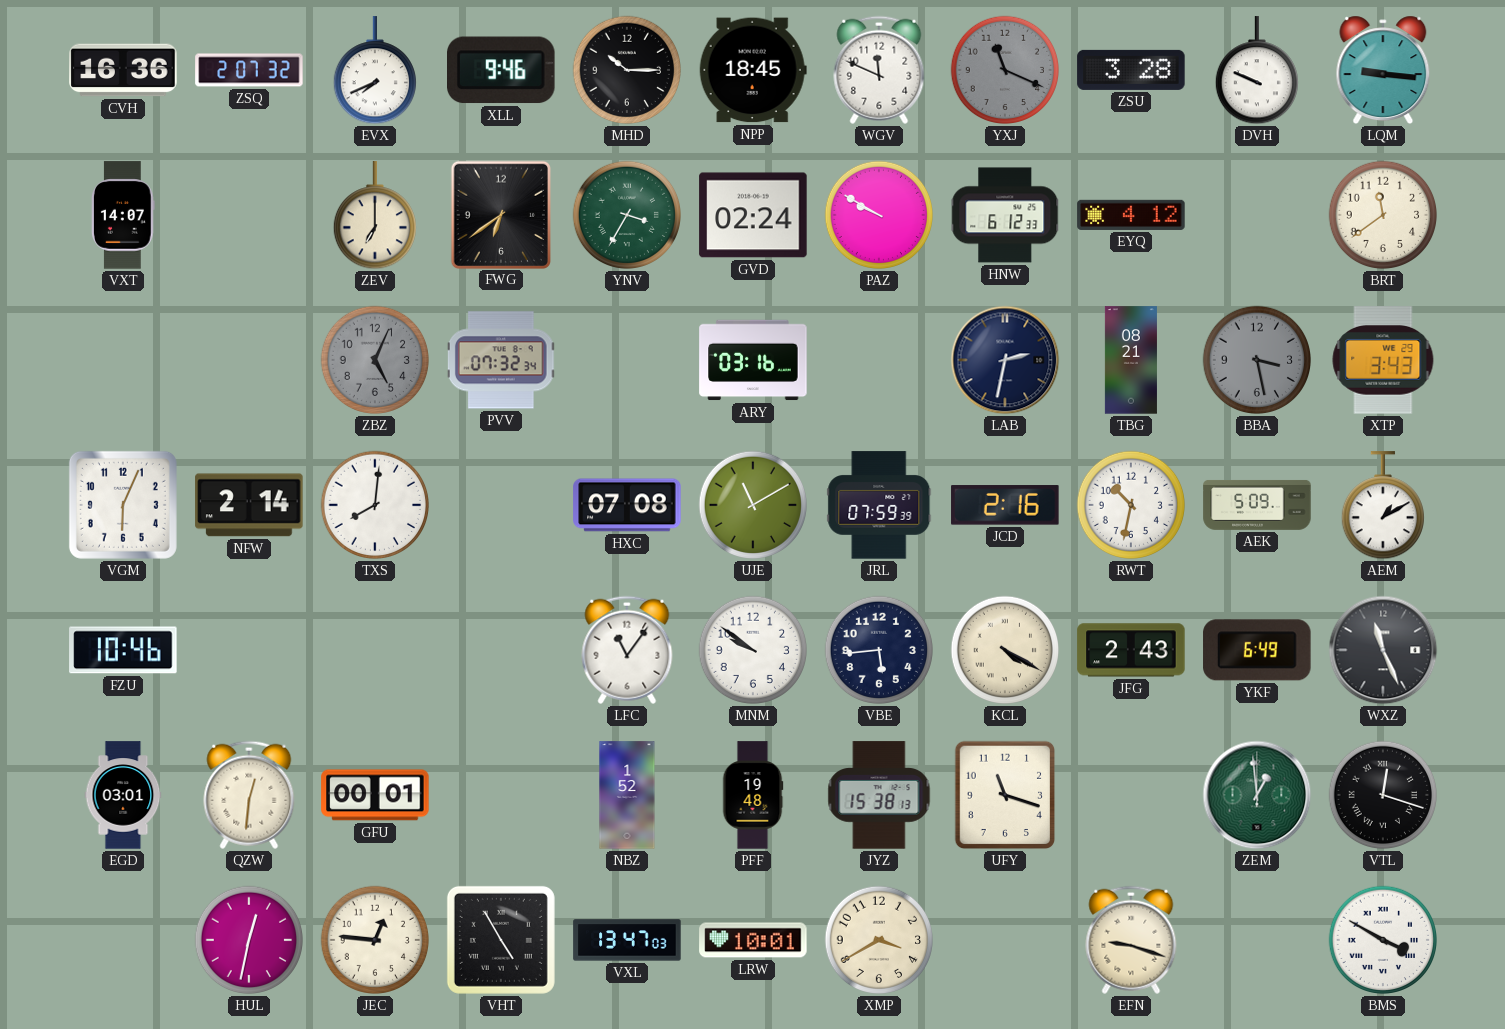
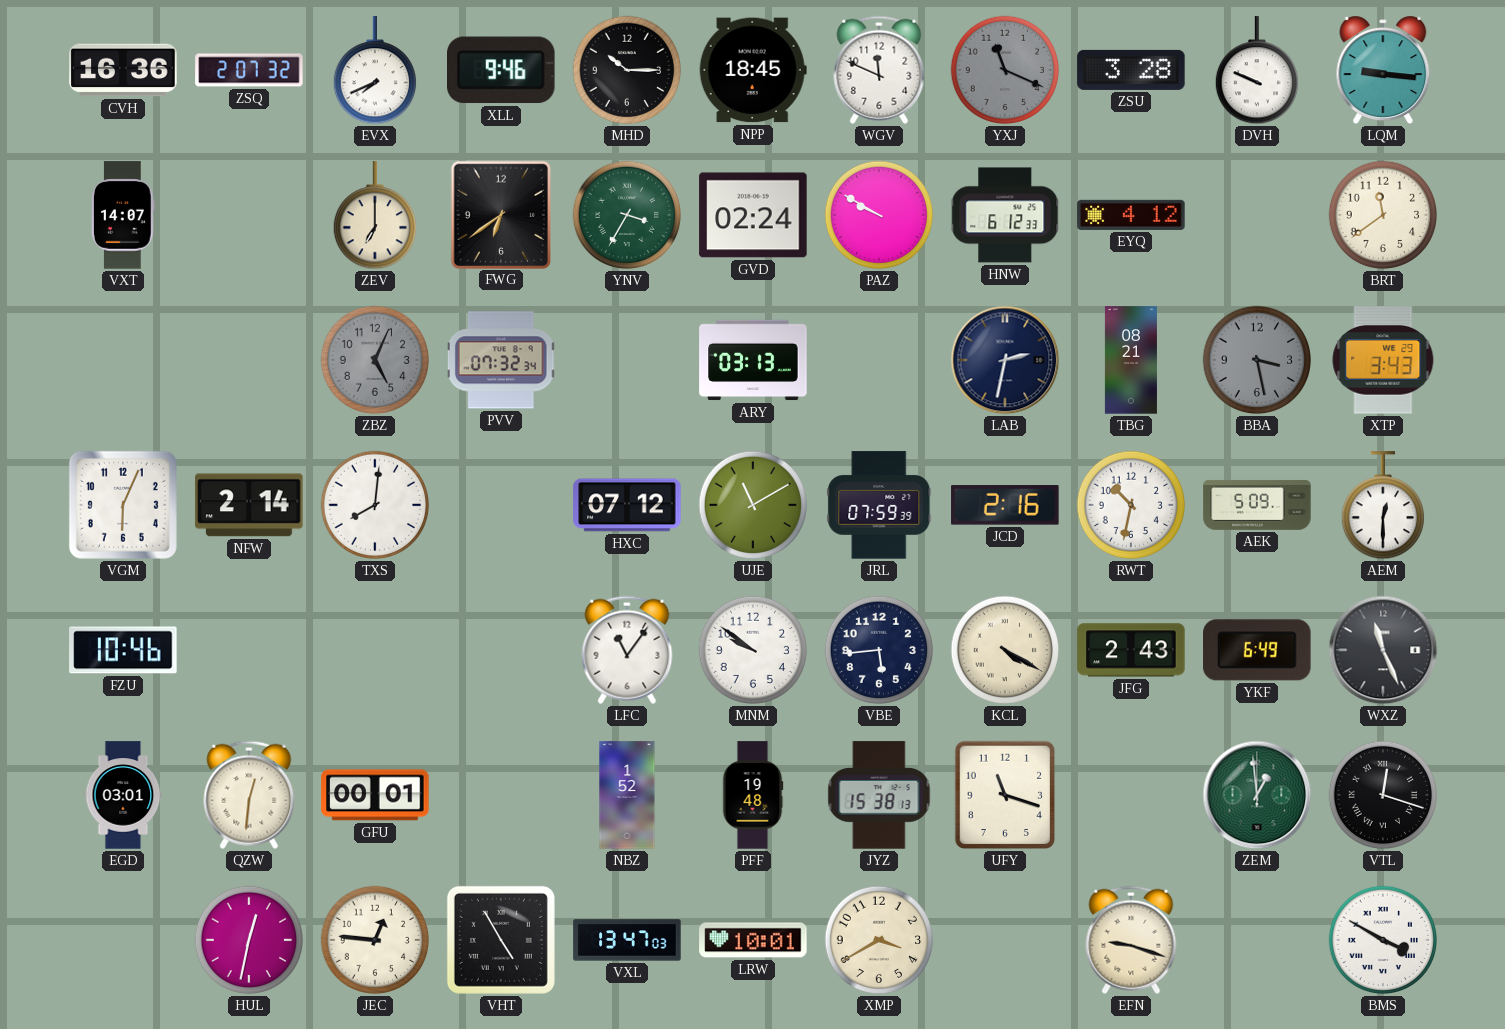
ARY: 03:16 -> 03:13
HXC: 07:08 -> 07:12
AEM: 1:10 -> 12:30
